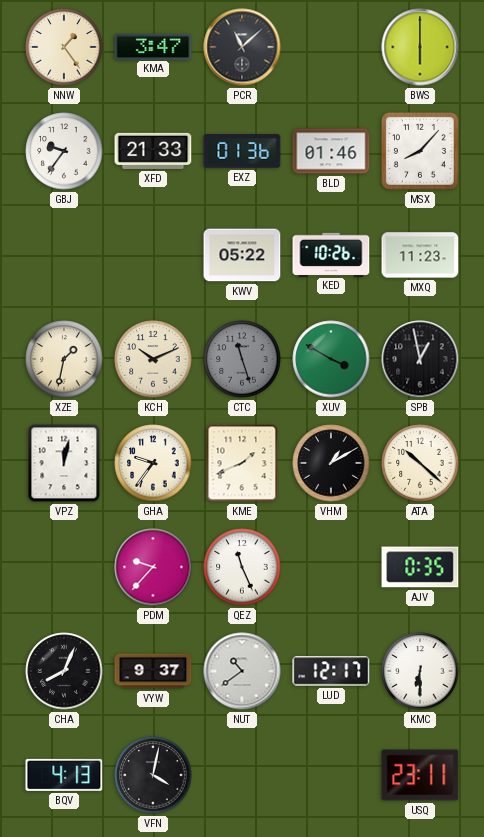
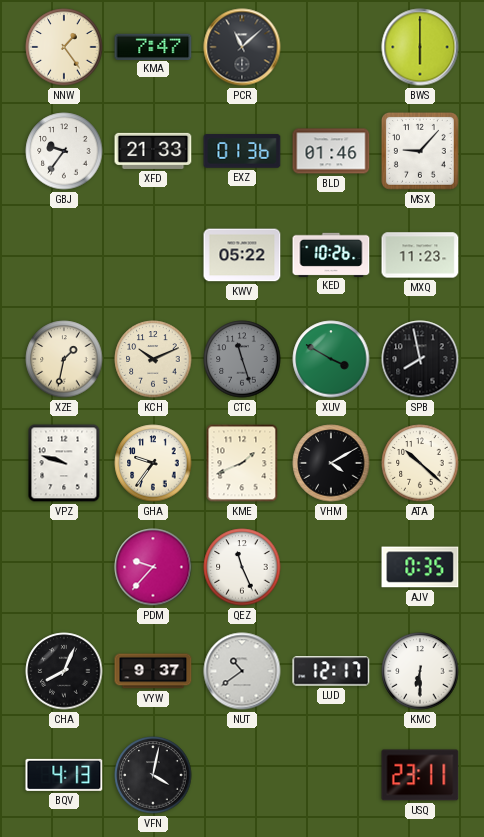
KMA: 3:47 -> 7:47
MSX: 8:07 -> 9:07
SPB: 12:58 -> 7:58
VPZ: 12:02 -> 9:48
VHM: 1:10 -> 4:10
